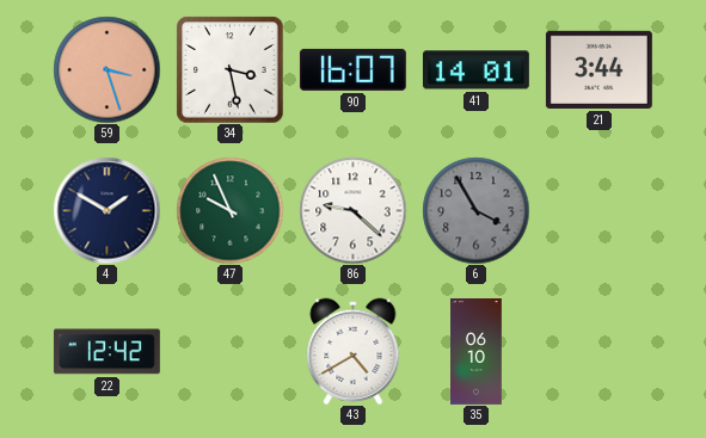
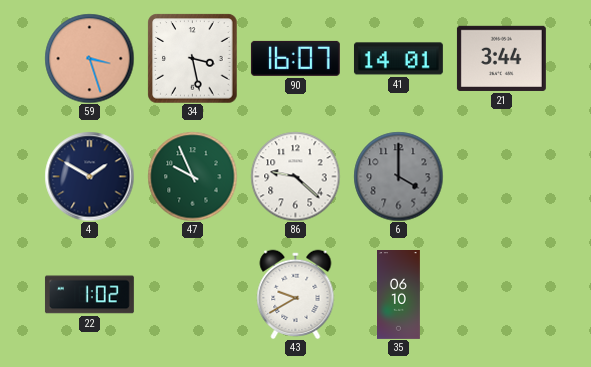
6: 3:55 -> 4:00
22: 12:42 -> 1:02
43: 4:40 -> 9:40
